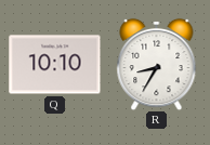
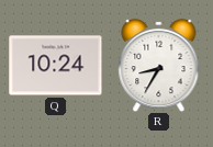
Q: 10:10 -> 10:24
